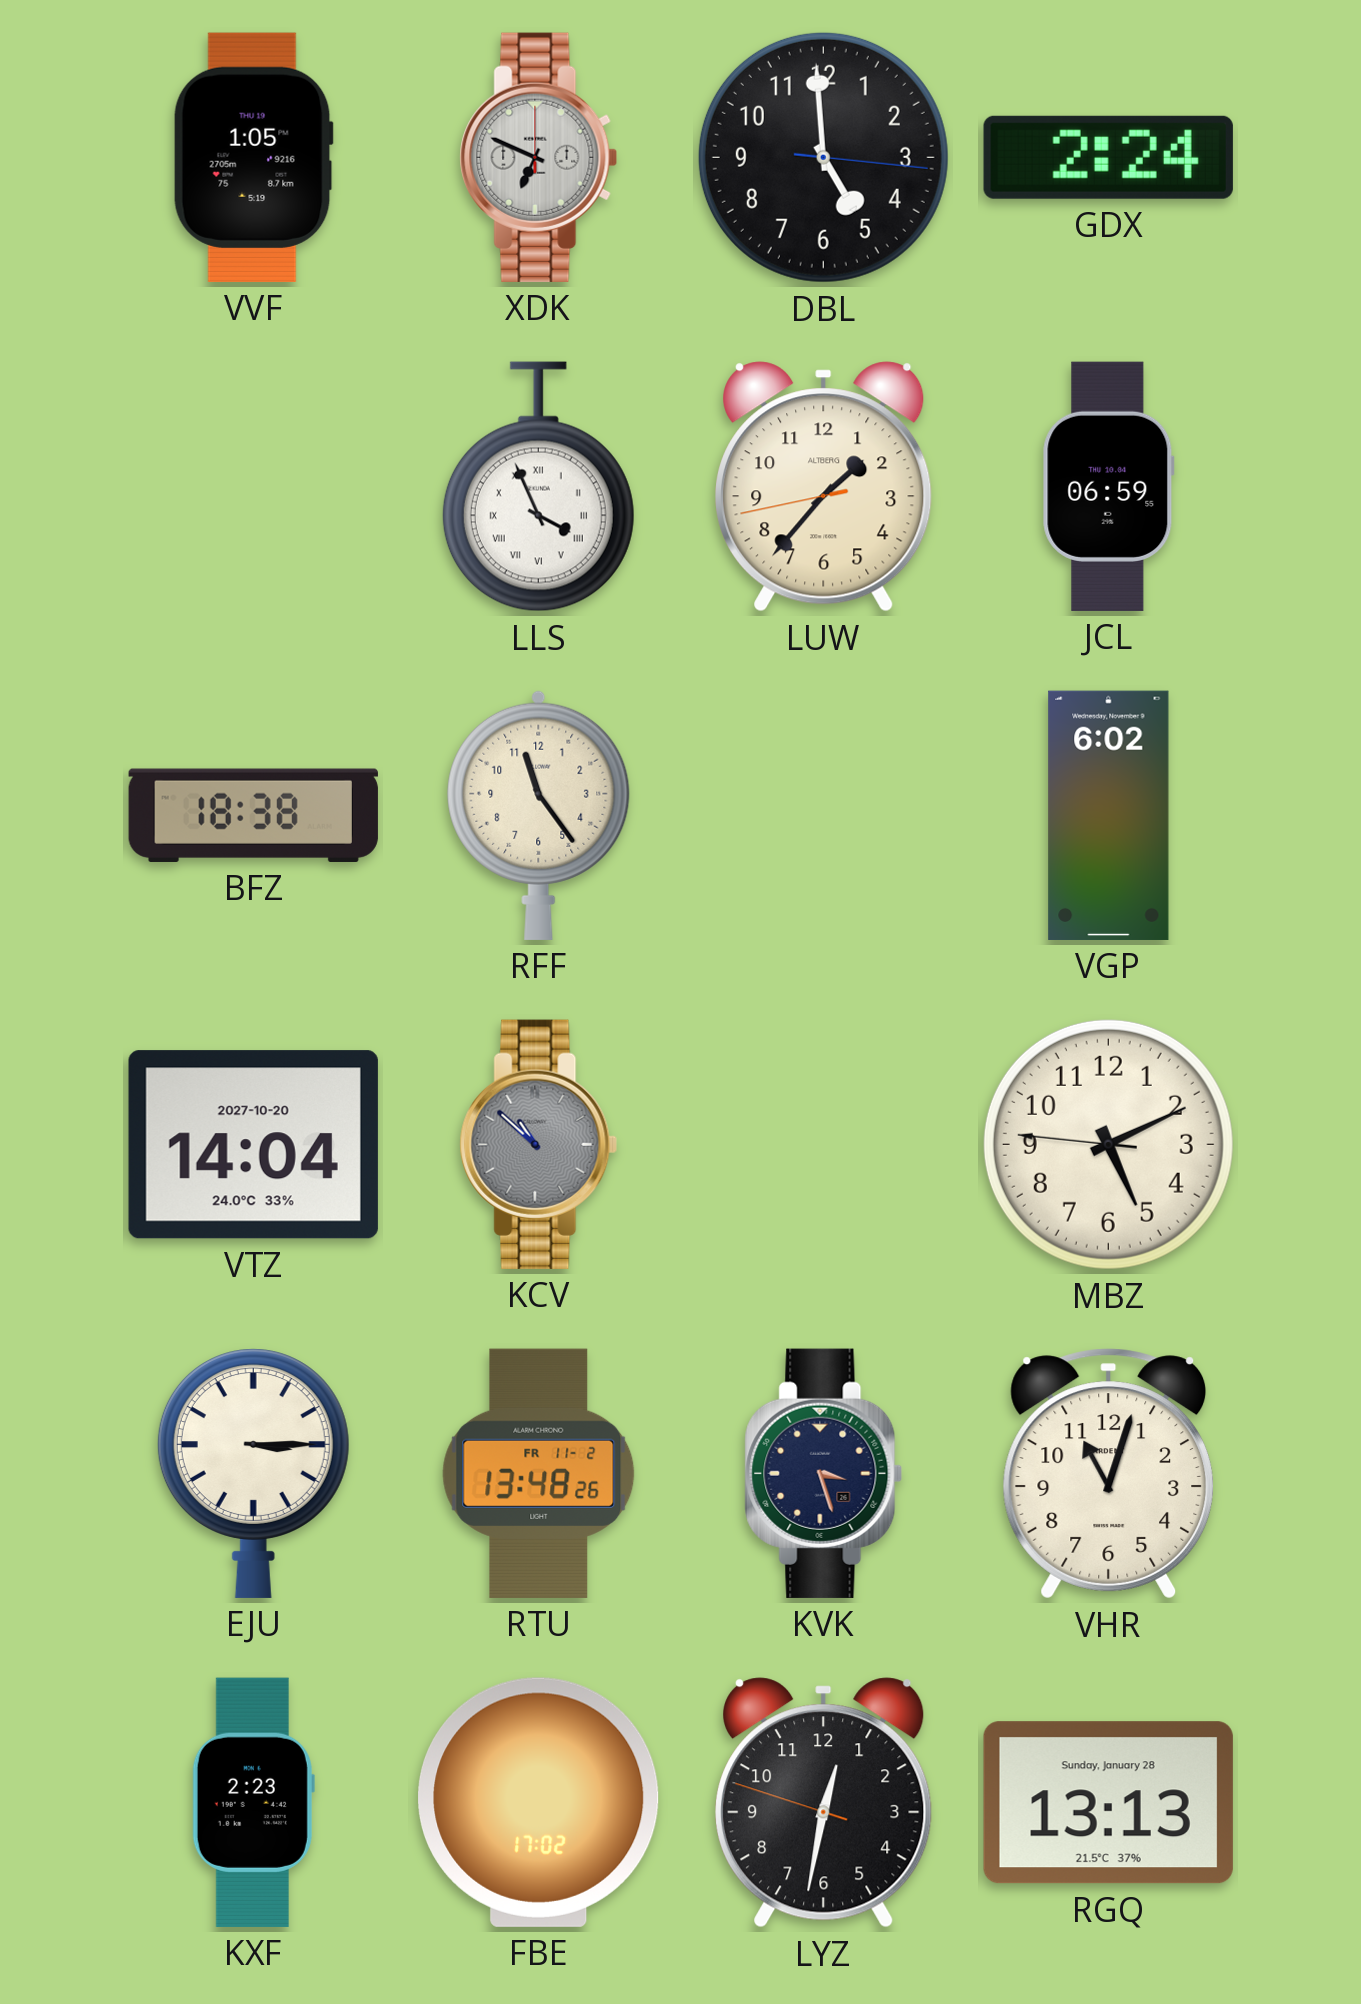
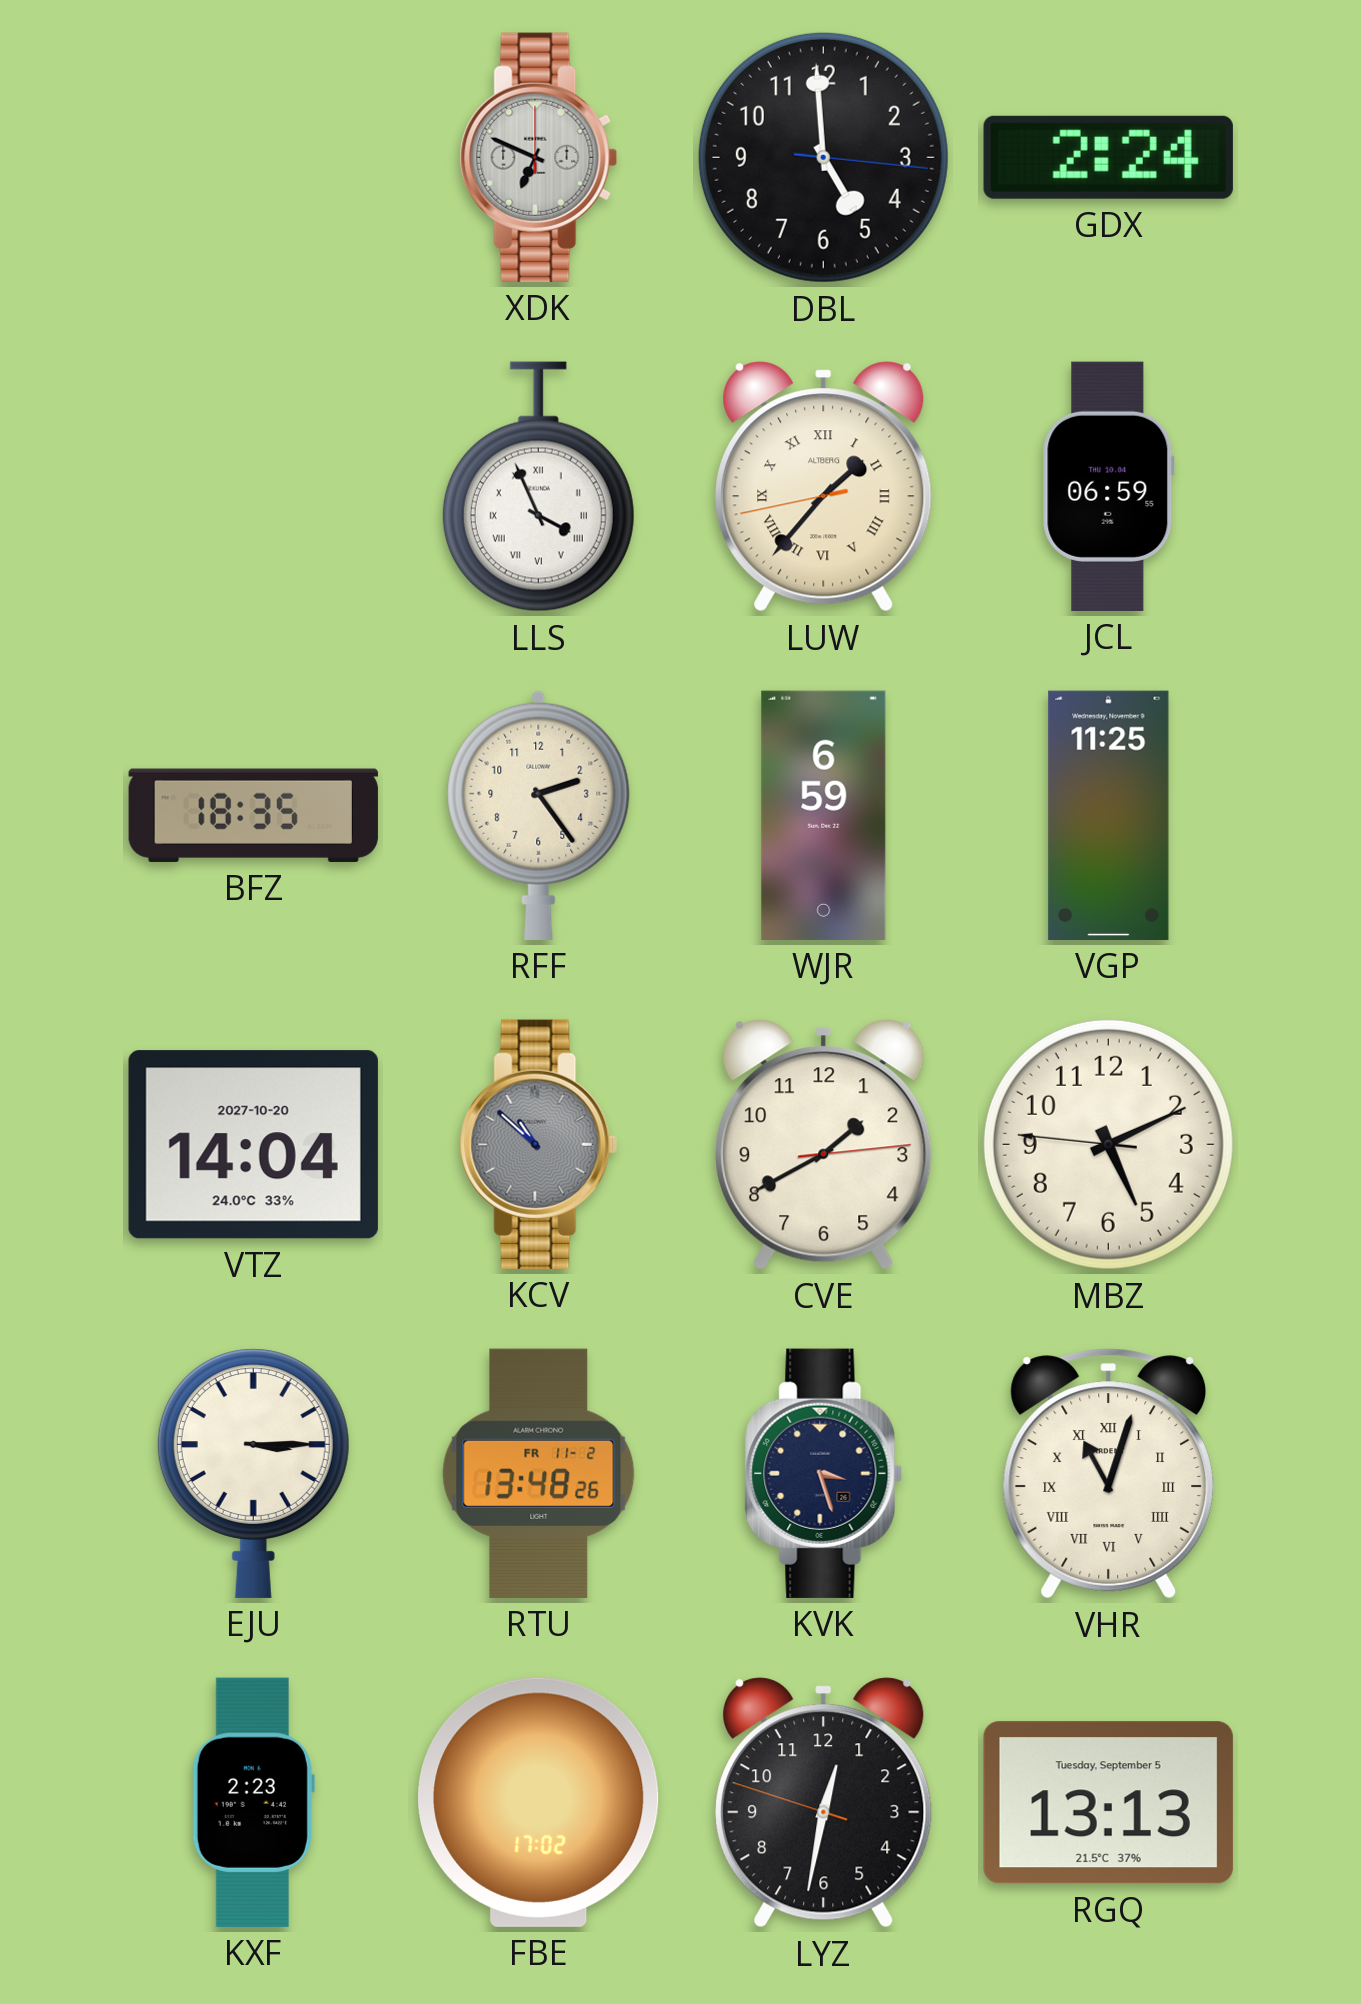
VVF: 1:05 -> none
LUW numerals: Arabic -> Roman
BFZ: 18:38 -> 18:35
RFF: 11:24 -> 2:24
WJR: none -> 6:59
VGP: 6:02 -> 11:25
CVE: none -> 1:40
VHR numerals: Arabic -> Roman
RGQ date: Sunday, January 28 -> Tuesday, September 5
